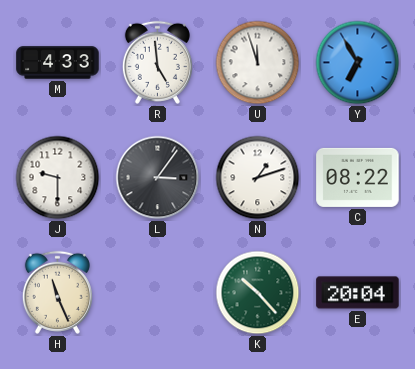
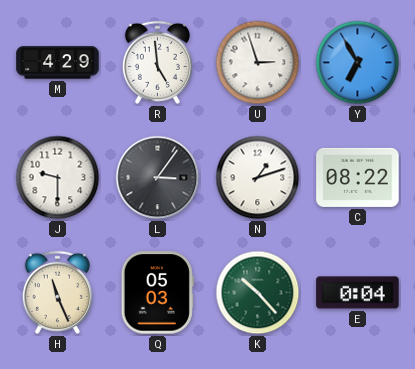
M: 4:33 -> 4:29
U: 11:57 -> 2:57
Q: none -> 05:03
E: 20:04 -> 0:04
